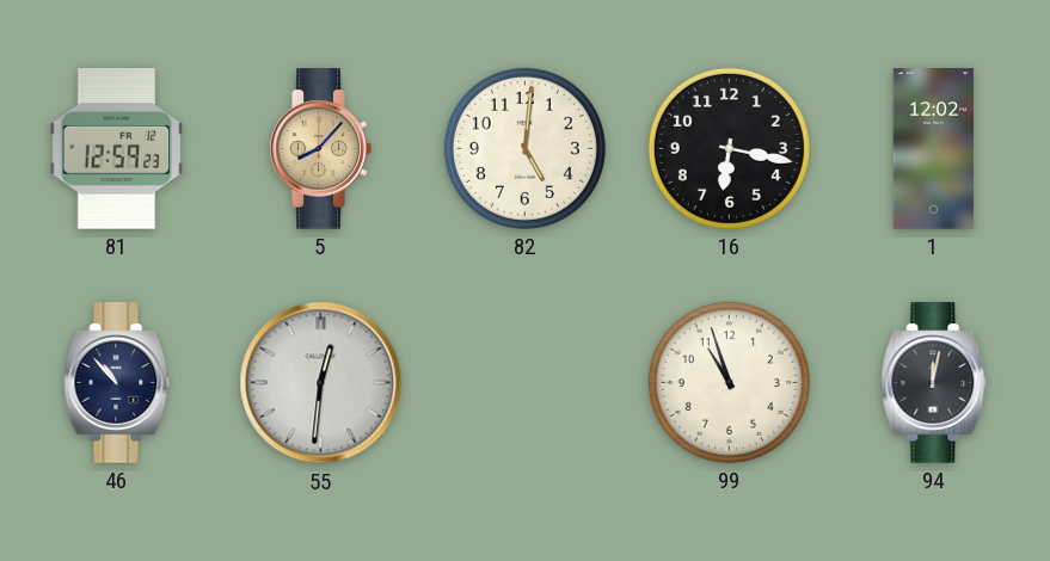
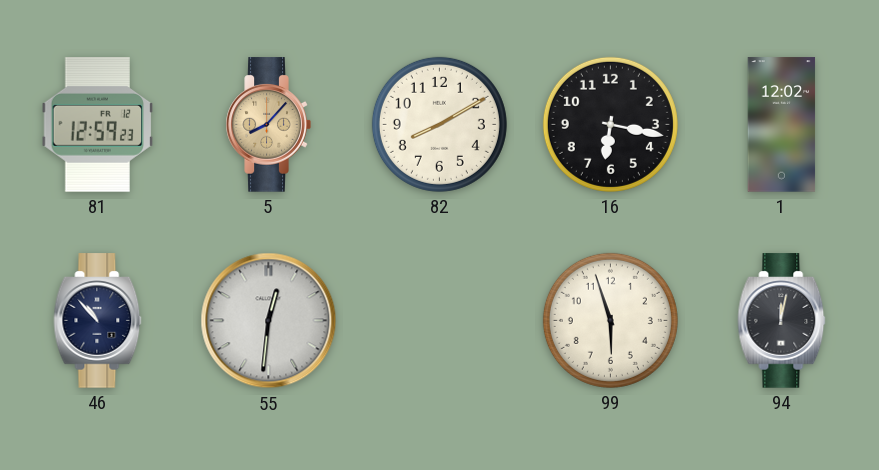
82: 5:01 -> 8:10
99: 10:57 -> 5:57
